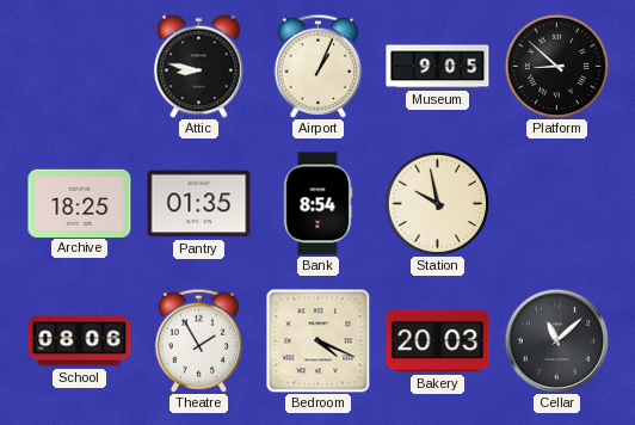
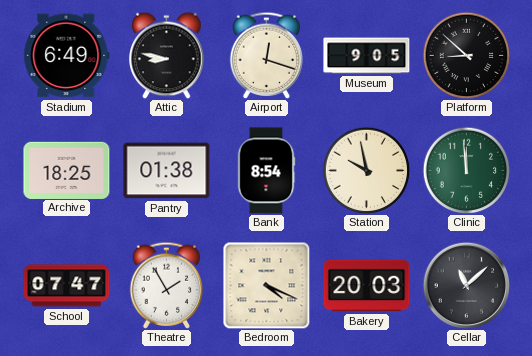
Stadium: none -> 6:49
Airport: 1:04 -> 12:18
Pantry: 01:35 -> 01:38
Clinic: none -> 11:59
School: 08:06 -> 07:47
